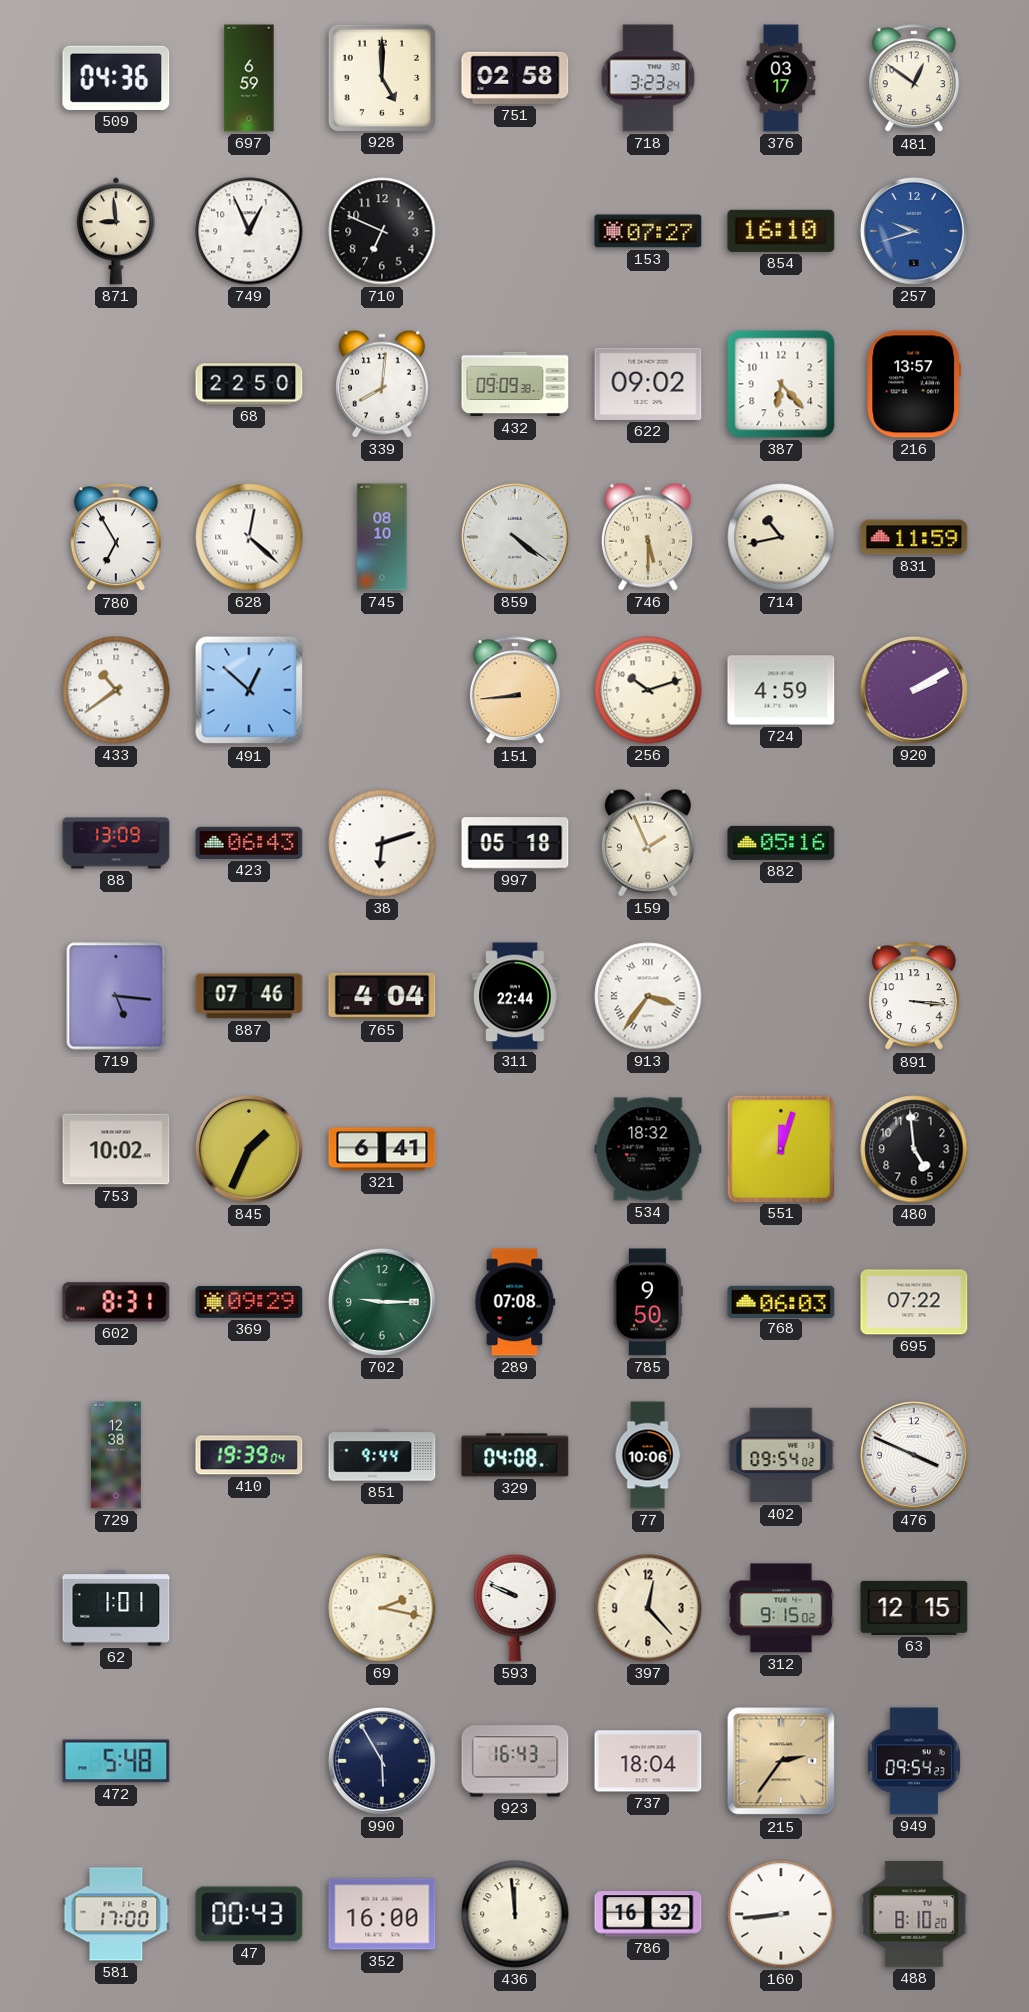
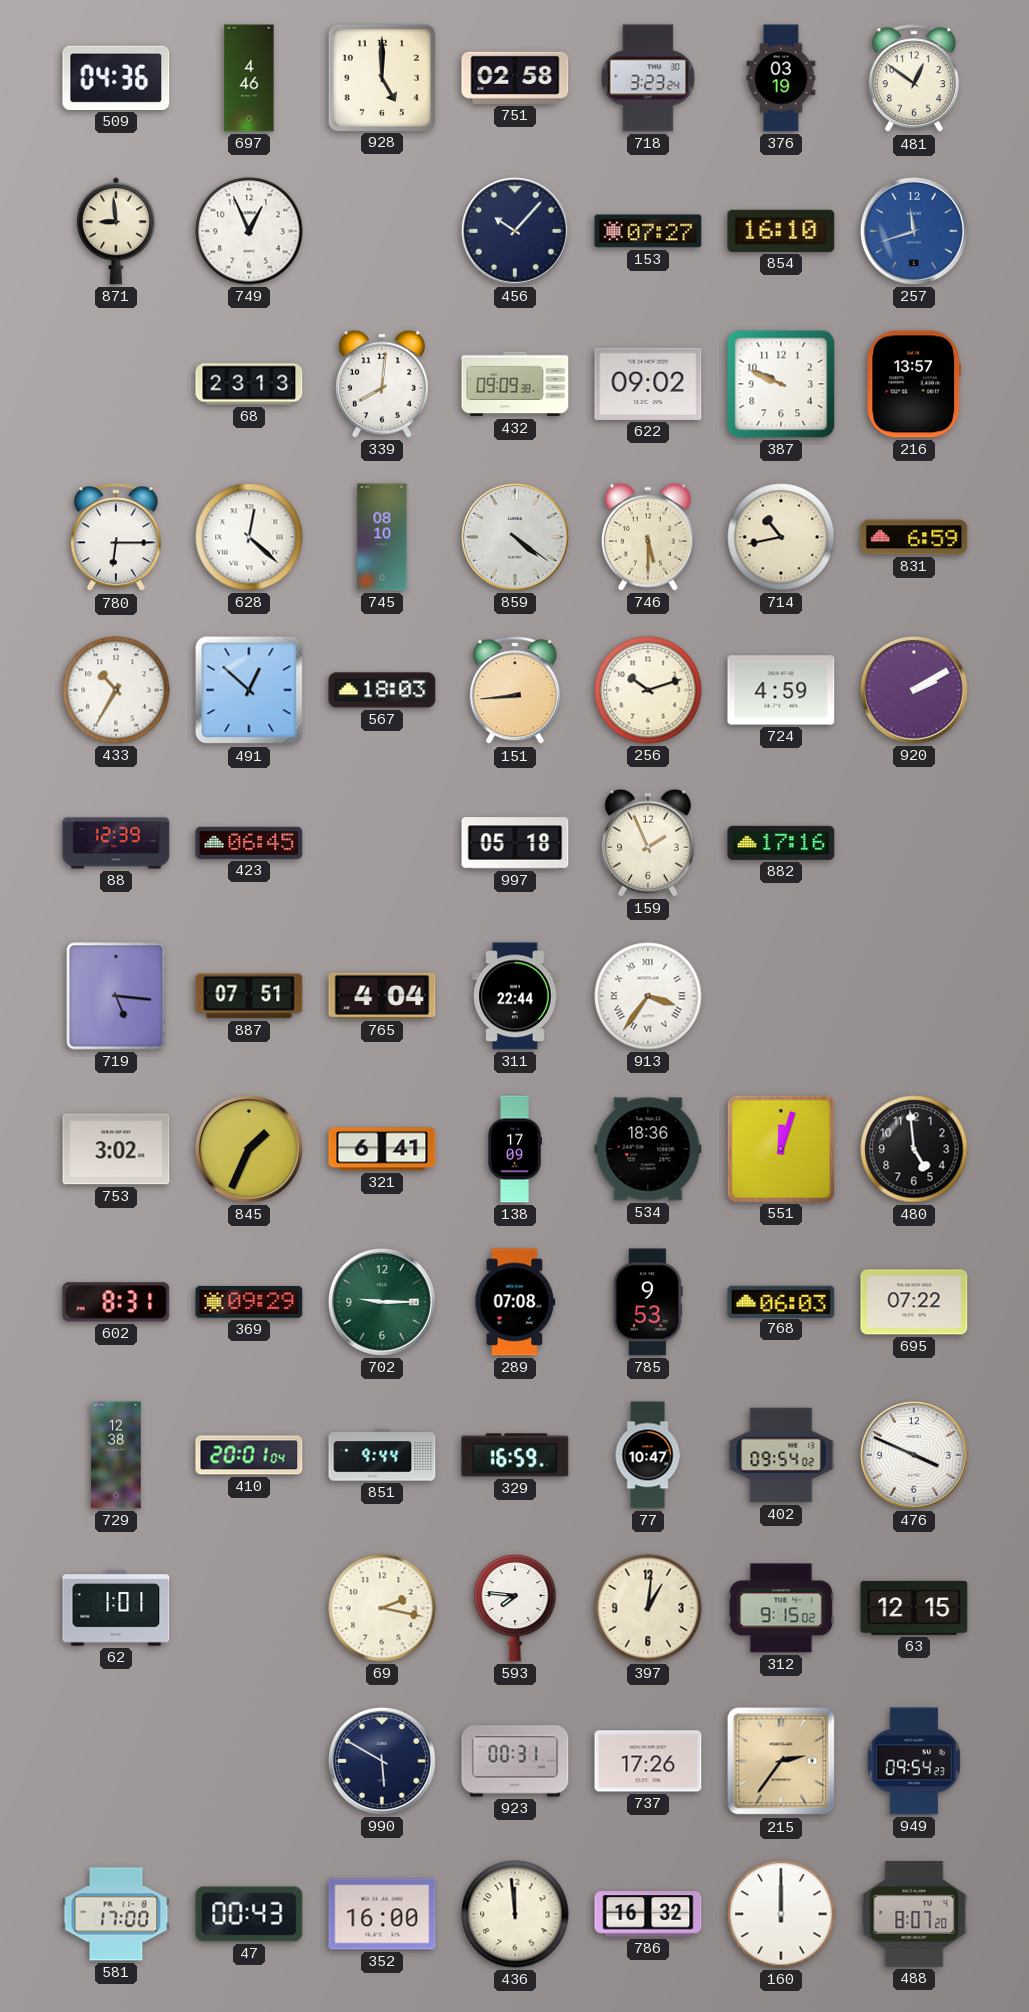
697: 6:59 -> 4:46
376: 03:17 -> 03:19
710: 6:49 -> none
456: none -> 10:07
257: 9:42 -> 11:42
68: 22:50 -> 23:13
387: 6:23 -> 9:49
780: 6:55 -> 6:15
831: 11:59 -> 6:59
433: 10:39 -> 10:35
567: none -> 18:03
88: 13:09 -> 12:39
423: 06:43 -> 06:45
38: 6:12 -> none
882: 05:16 -> 17:16
887: 07:46 -> 07:51
891: 3:16 -> none
753: 10:02 -> 3:02
138: none -> 17:09
534: 18:32 -> 18:36
785: 9:50 -> 9:53
410: 19:39 -> 20:01
329: 04:08 -> 16:59
77: 10:06 -> 10:47
593: 9:49 -> 7:46
397: 12:23 -> 1:01
472: 5:48 -> none
990: 5:55 -> 5:50
923: 16:43 -> 00:31
737: 18:04 -> 17:26
160: 8:44 -> 12:00
488: 8:10 -> 8:07
